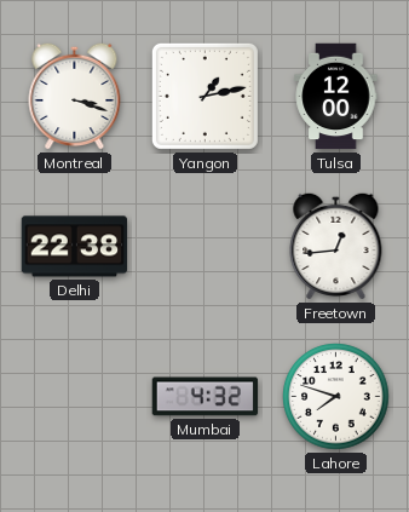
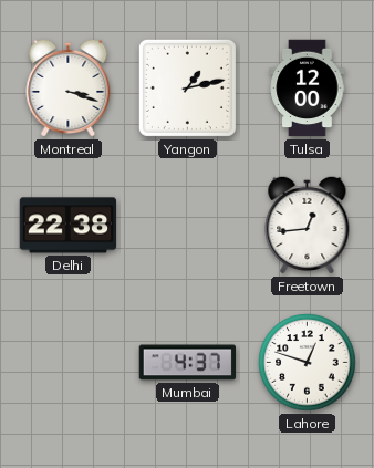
Mumbai: 4:32 -> 4:37
Lahore: 7:48 -> 12:48
